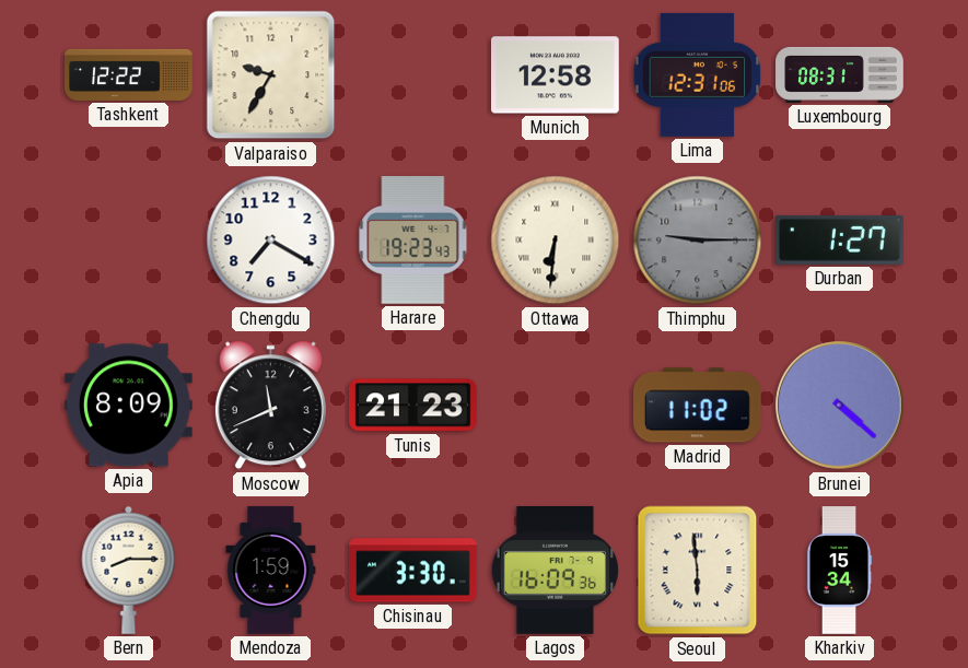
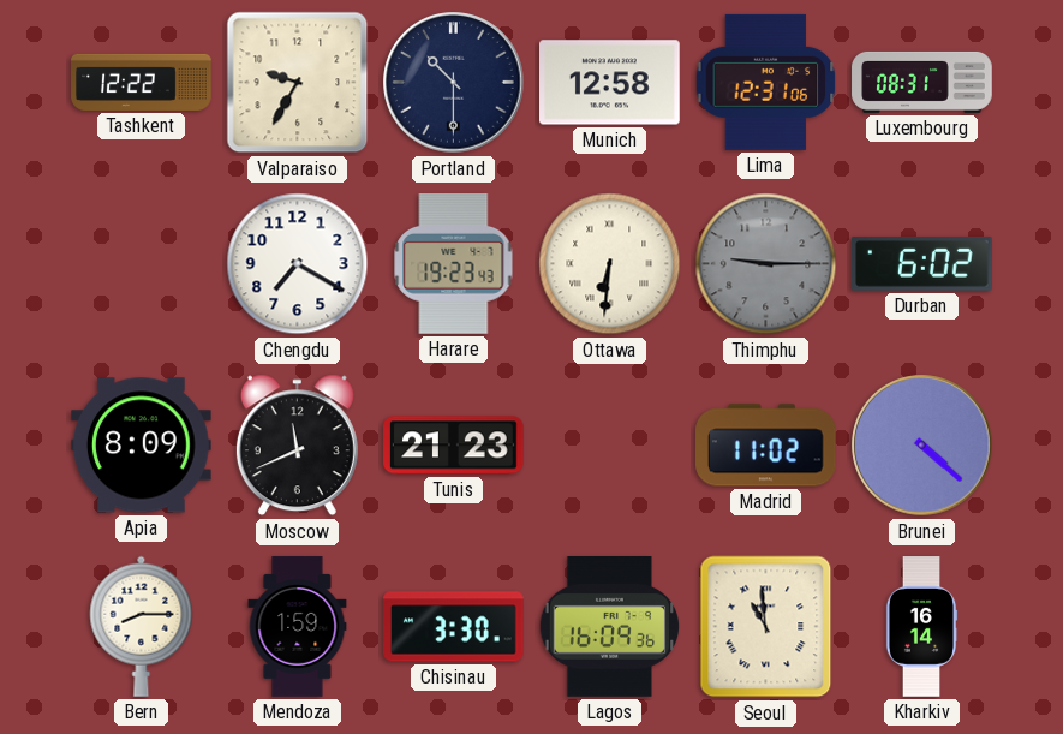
Portland: none -> 10:30
Durban: 1:27 -> 6:02
Seoul: 5:59 -> 10:59
Kharkiv: 15:34 -> 16:14
